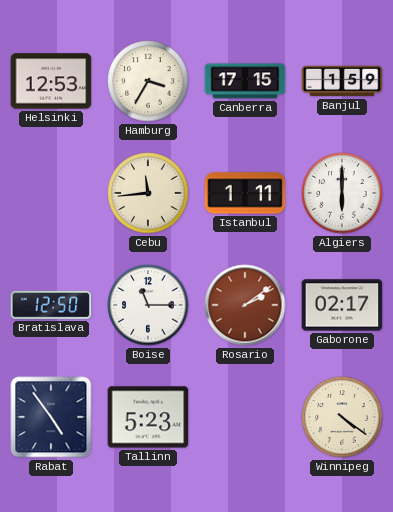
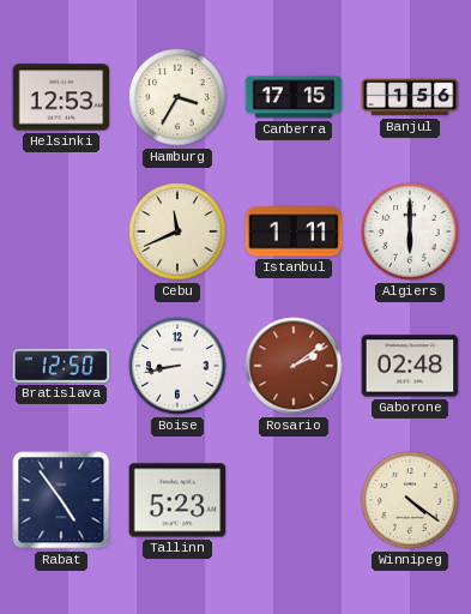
Banjul: 1:59 -> 1:56
Cebu: 11:44 -> 11:41
Boise: 11:15 -> 8:43
Gaborone: 02:17 -> 02:48
